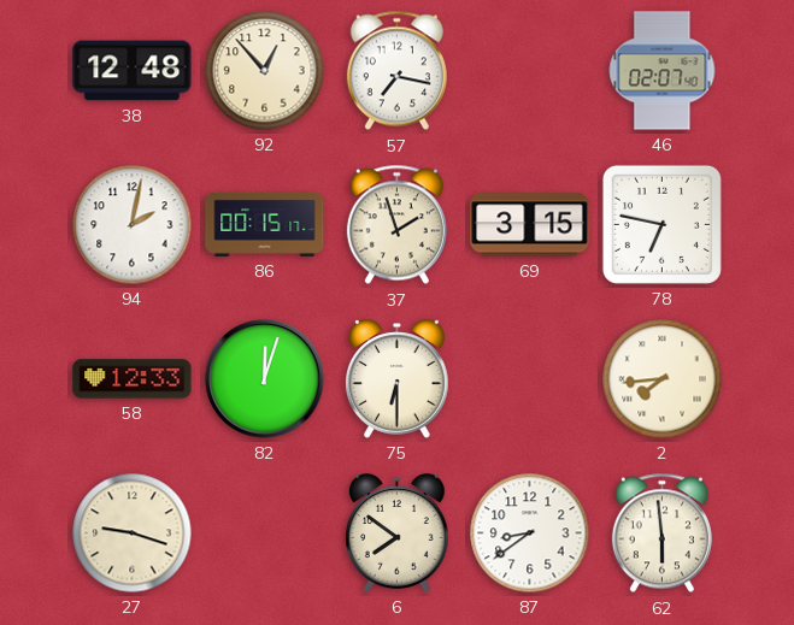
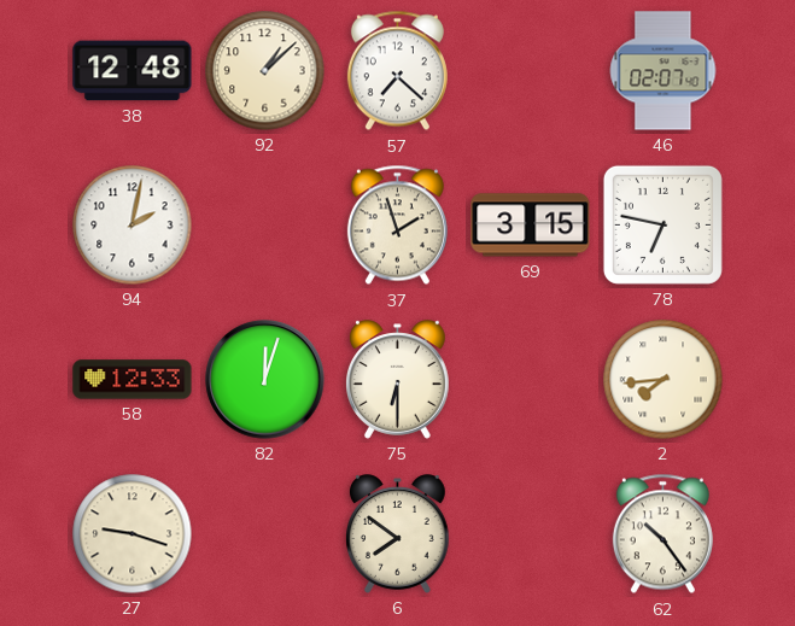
92: 12:53 -> 1:08
57: 7:17 -> 7:22
86: 00:15 -> none
87: 8:39 -> none
62: 5:59 -> 10:24
